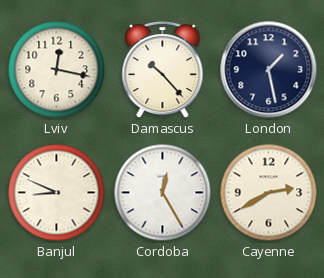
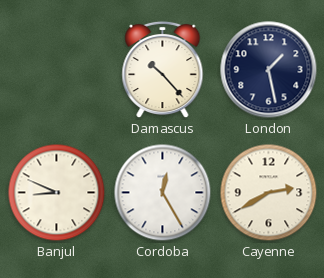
Lviv: 12:17 -> none
